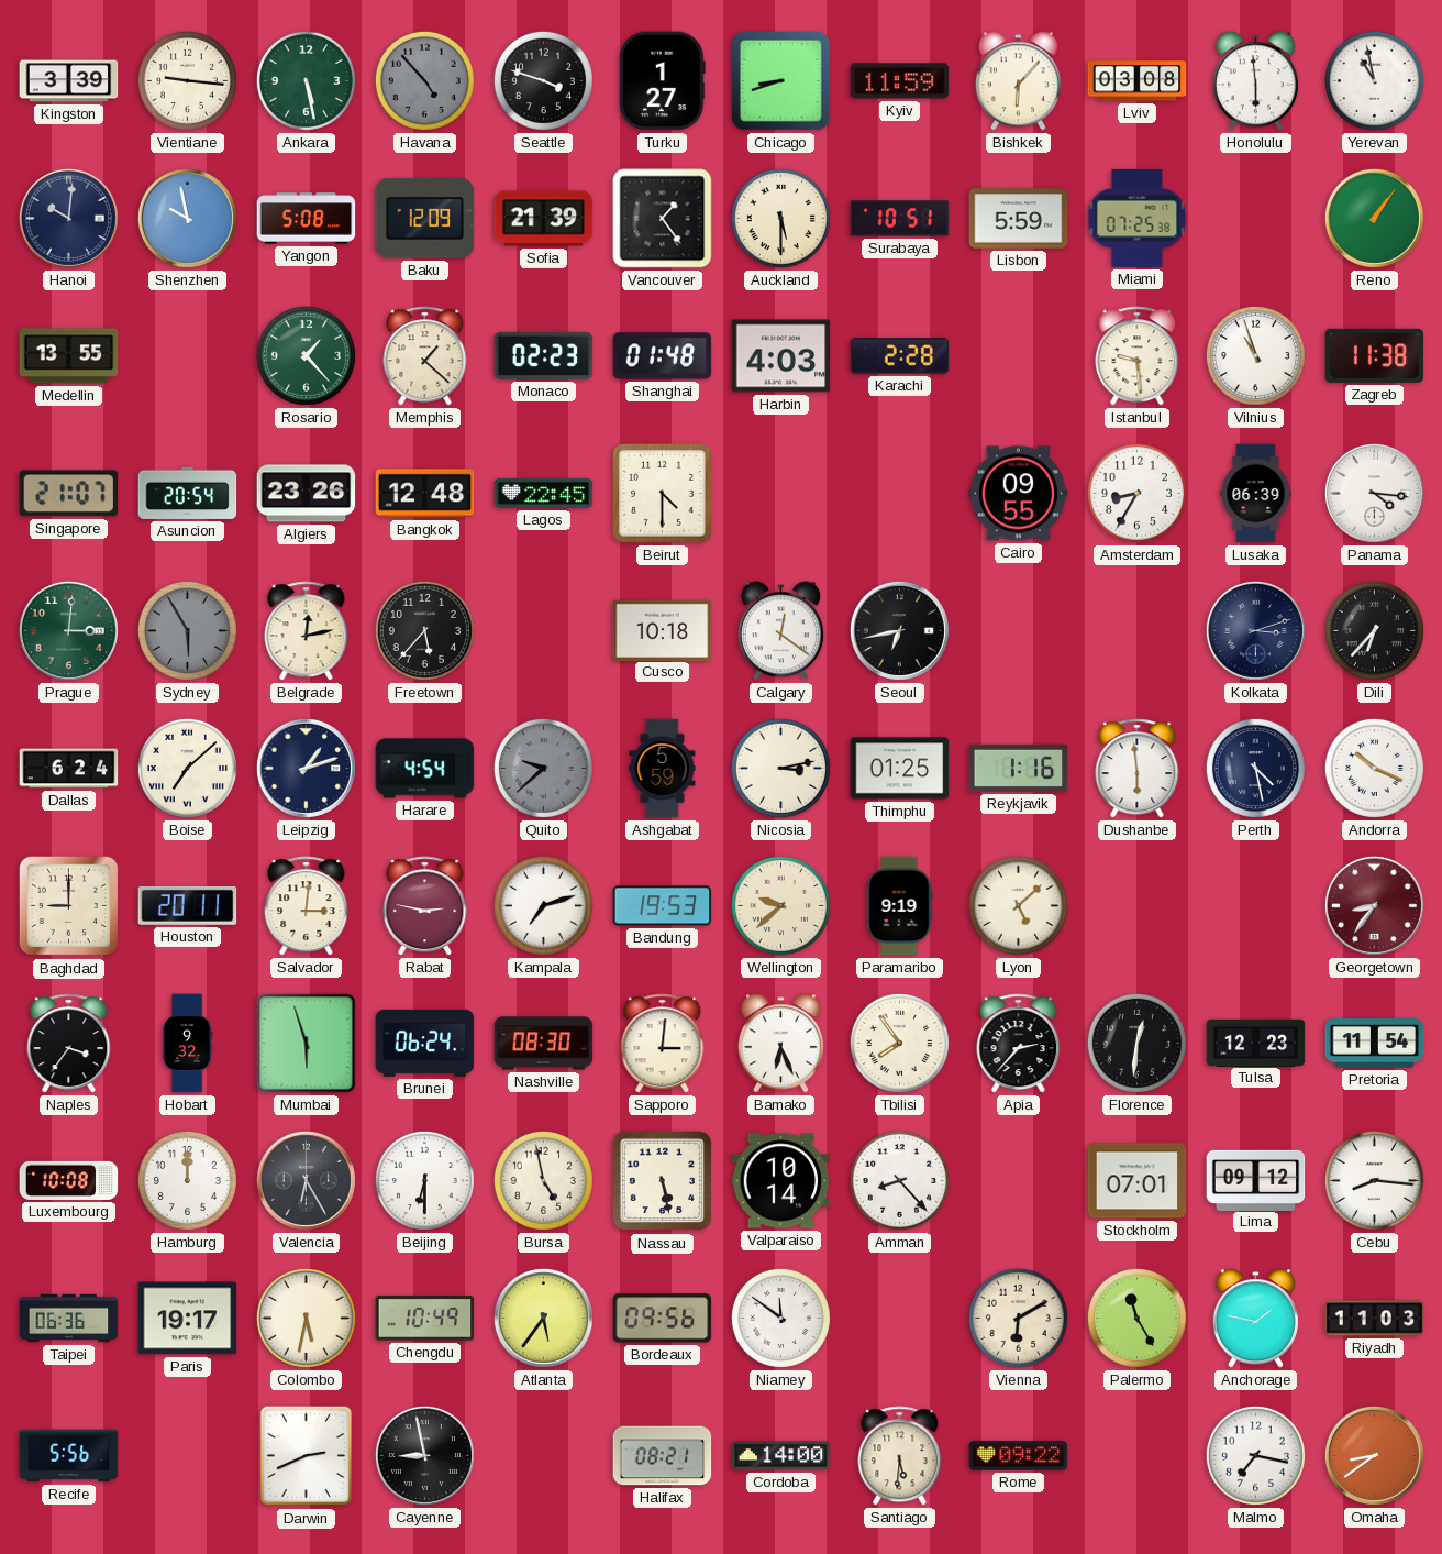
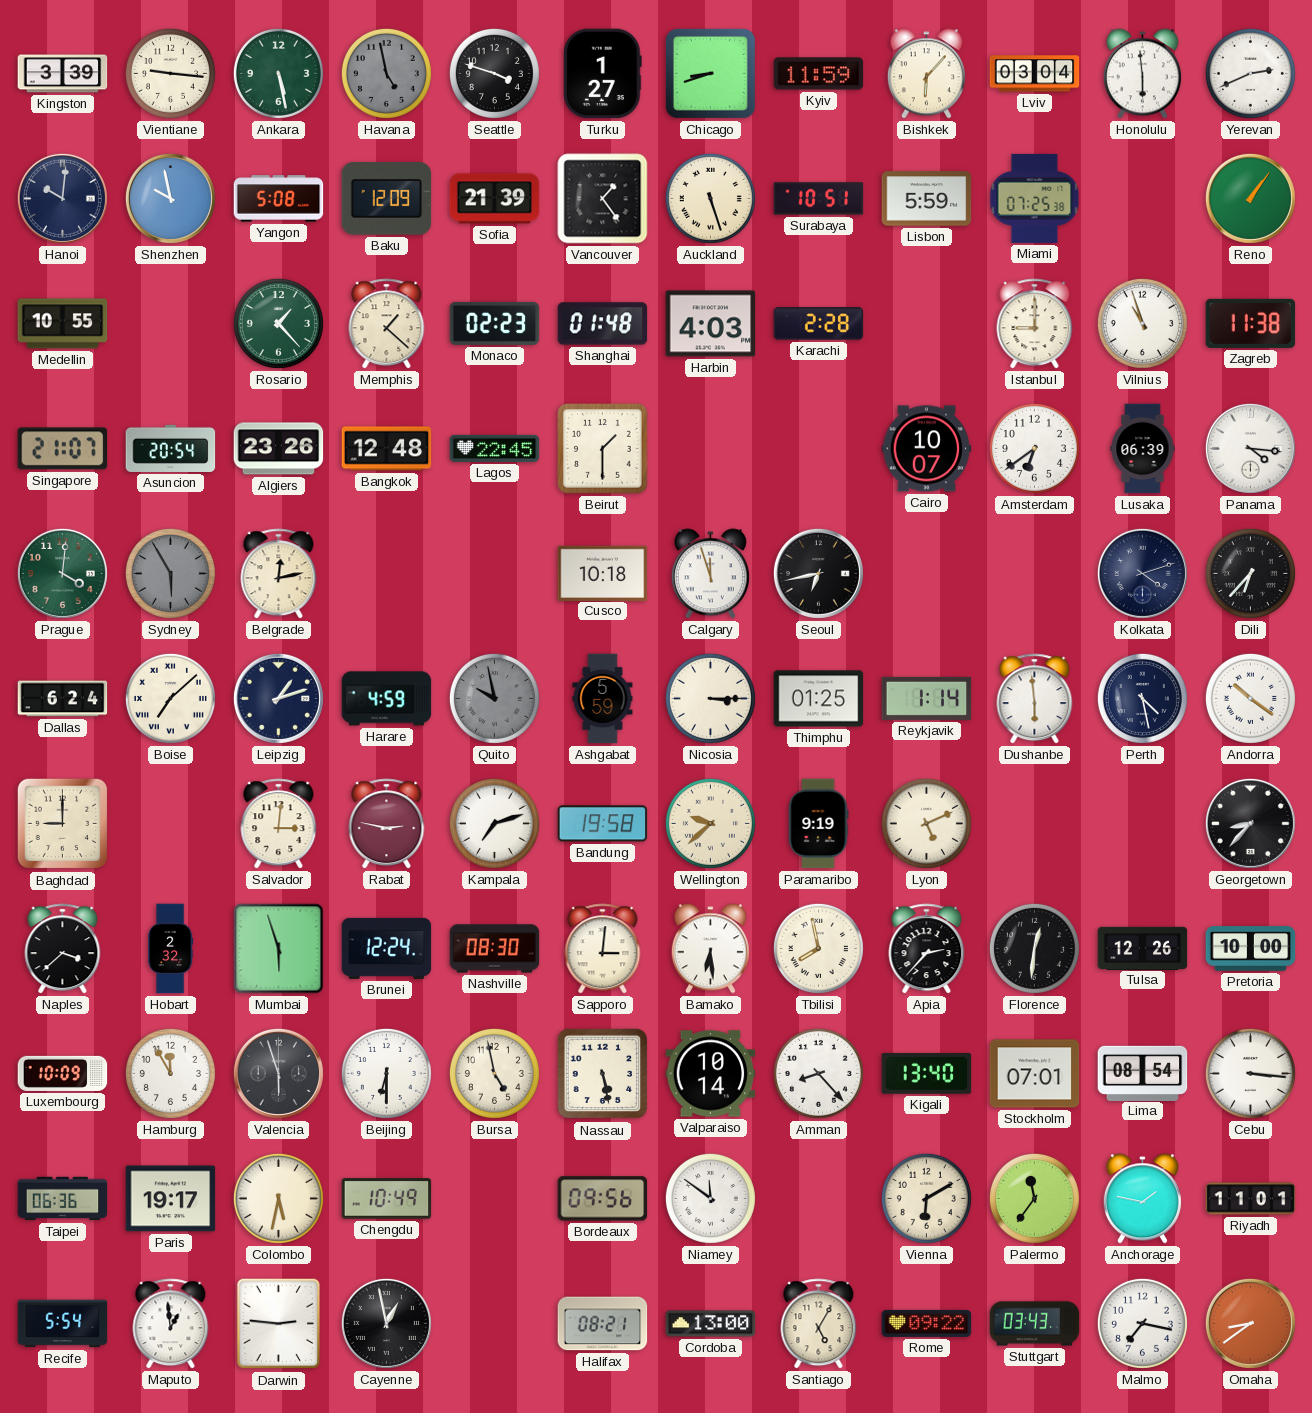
Havana: 4:53 -> 4:58
Lviv: 03:08 -> 03:04
Yerevan: 10:58 -> 2:41
Auckland: 5:30 -> 5:27
Medellin: 13:55 -> 10:55
Istanbul: 9:29 -> 9:00
Beirut: 4:30 -> 1:30
Cairo: 09:55 -> 10:07
Amsterdam: 8:35 -> 6:39
Prague: 3:01 -> 4:01
Freetown: 5:37 -> none
Calgary: 12:21 -> 11:57
Kolkata: 3:12 -> 4:12
Harare: 4:54 -> 4:59
Quito: 9:38 -> 9:58
Nicosia: 3:13 -> 3:15
Reykjavik: 1:16 -> 1:14
Andorra: 10:19 -> 10:21
Houston: 20:11 -> none
Bandung: 19:53 -> 19:58
Lyon: 5:08 -> 5:11
Georgetown: 8:36 -> 8:37
Georgetown dial: burgundy -> black
Naples: 3:36 -> 3:38
Hobart: 9:32 -> 2:32
Brunei: 06:24 -> 12:24
Bamako: 6:26 -> 6:29
Tbilisi: 7:54 -> 7:58
Tulsa: 12:23 -> 12:26
Pretoria: 11:54 -> 10:00
Luxembourg: 10:08 -> 10:09
Hamburg: 12:00 -> 11:55
Valencia: 6:25 -> 5:57
Kigali: none -> 13:40
Lima: 09:12 -> 08:54
Cebu: 8:16 -> 3:16
Atlanta: 5:36 -> none
Palermo: 11:25 -> 11:36
Riyadh: 11:03 -> 11:01
Recife: 5:56 -> 5:54
Maputo: none -> 12:59
Darwin: 2:41 -> 2:46
Cayenne: 8:58 -> 12:58
Cordoba: 14:00 -> 13:00
Santiago: 5:31 -> 5:05
Stuttgart: none -> 03:43
